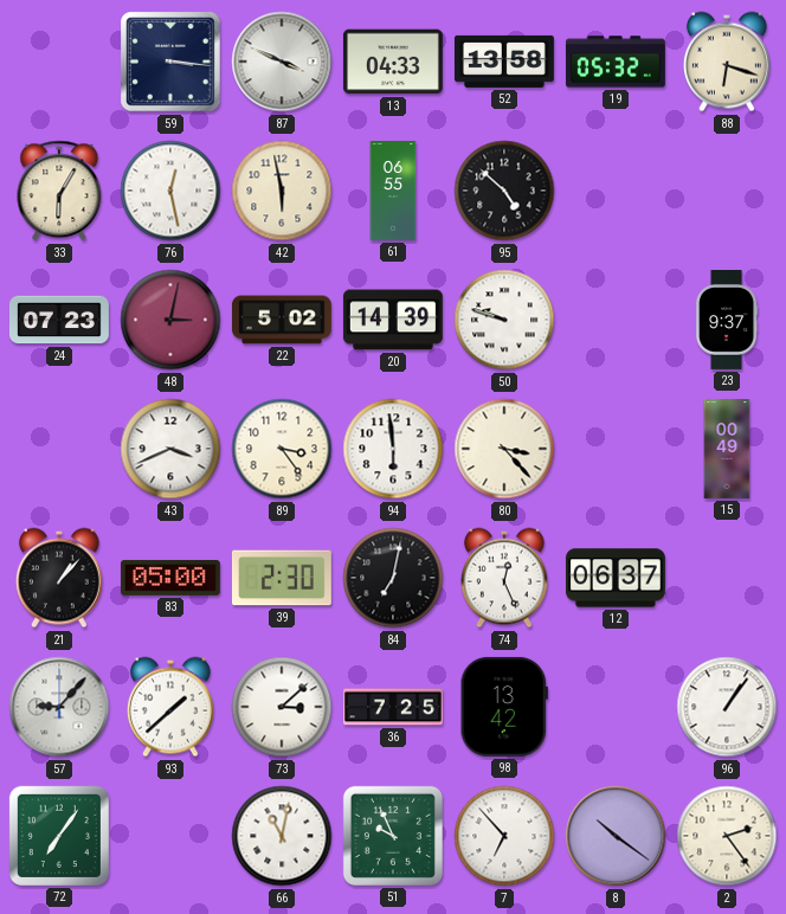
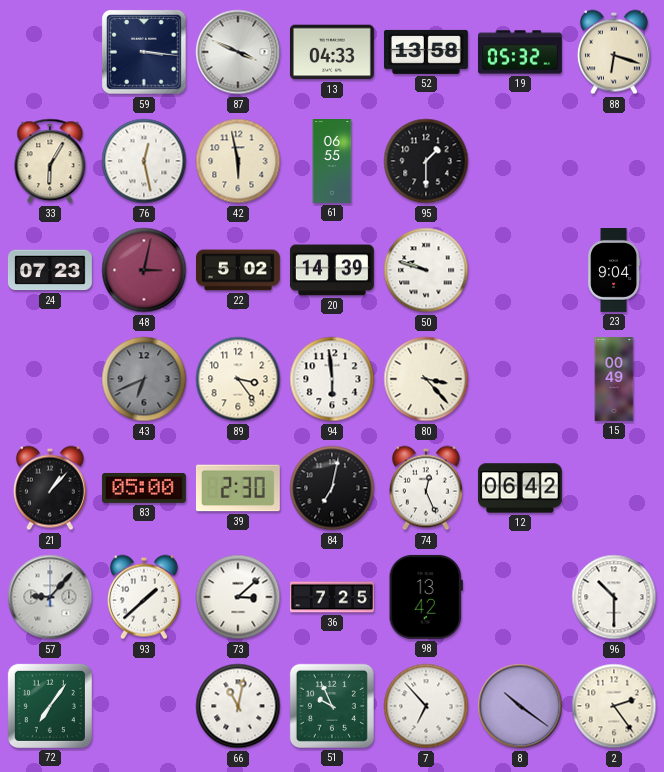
95: 4:52 -> 1:30
23: 9:37 -> 9:04
43: 3:41 -> 6:41
43 dial: white -> grey
12: 06:37 -> 06:42
96: 1:06 -> 10:30
